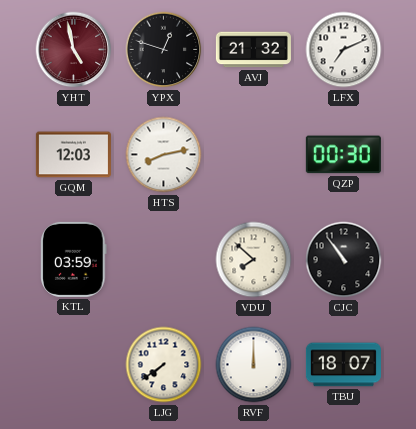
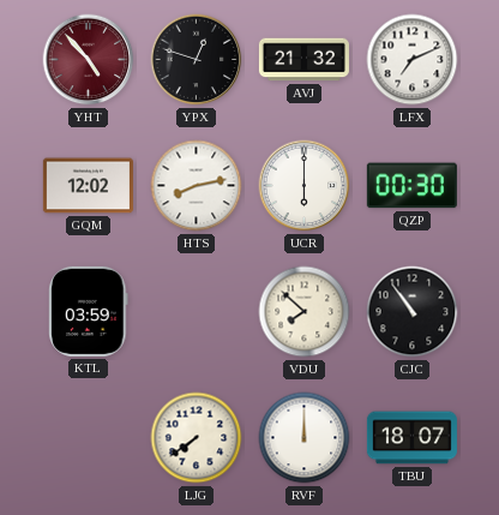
YHT: 4:58 -> 4:53
GQM: 12:03 -> 12:02
UCR: none -> 6:00
